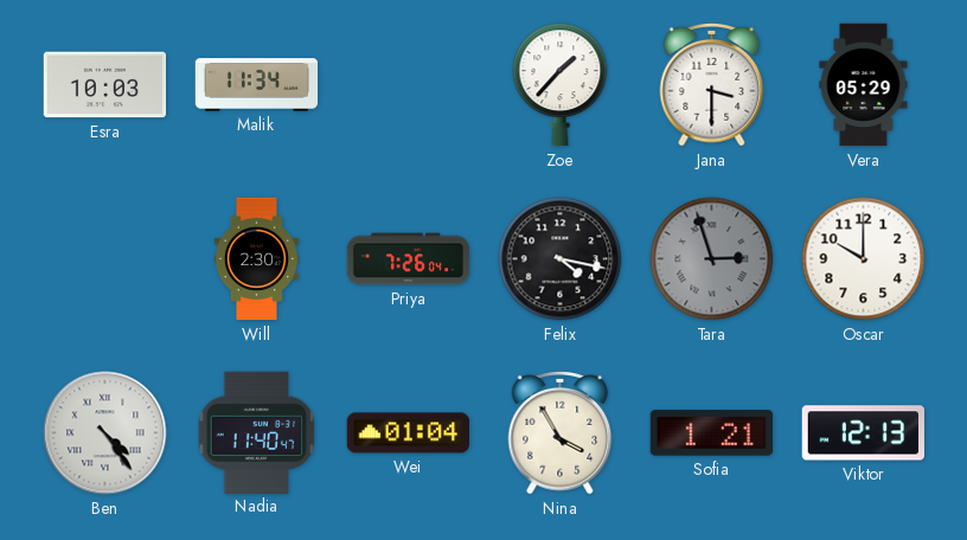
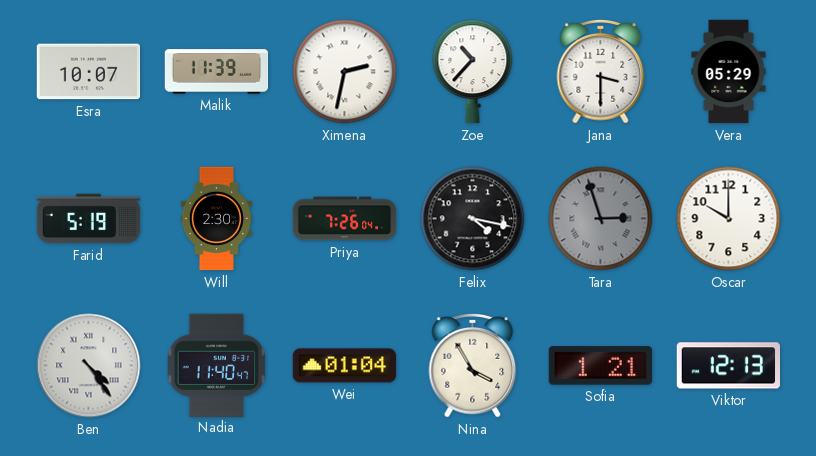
Esra: 10:03 -> 10:07
Malik: 11:34 -> 11:39
Ximena: none -> 2:32
Zoe: 1:37 -> 10:37
Farid: none -> 5:19
